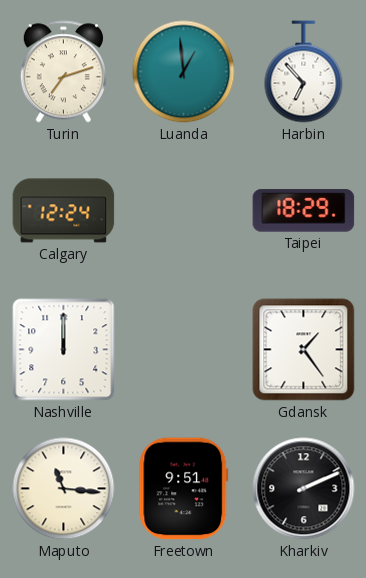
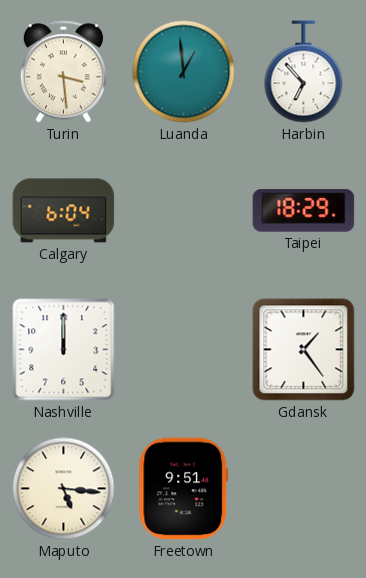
Turin: 7:12 -> 3:29
Calgary: 12:24 -> 6:04
Maputo: 11:16 -> 5:16
Kharkiv: 2:11 -> none
